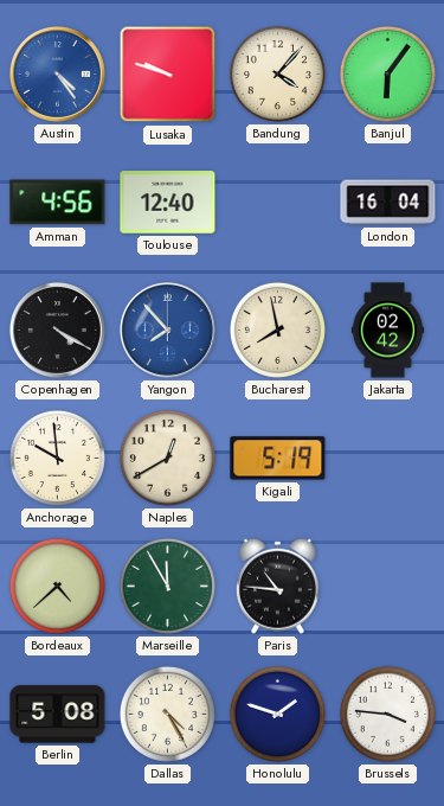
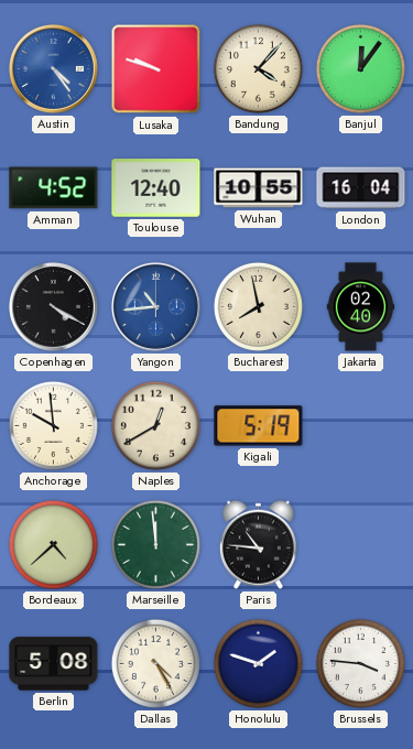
Banjul: 6:06 -> 12:06
Amman: 4:56 -> 4:52
Wuhan: none -> 10:55
Yangon: 7:53 -> 10:44
Jakarta: 02:42 -> 02:40
Marseille: 11:55 -> 11:59
